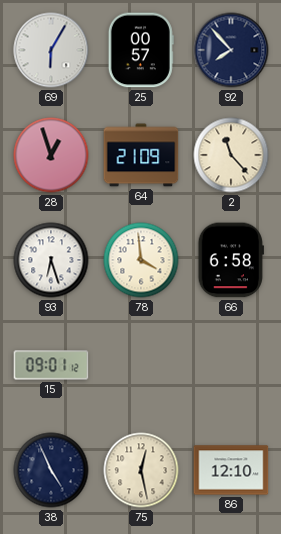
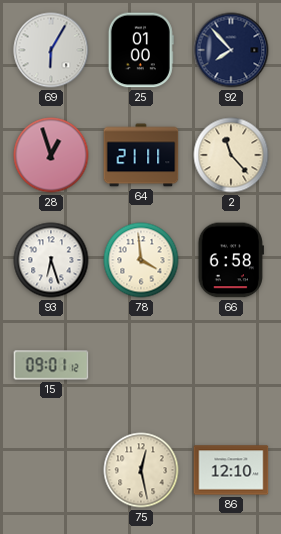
25: 00:57 -> 01:00
64: 21:09 -> 21:11
38: 4:56 -> none
